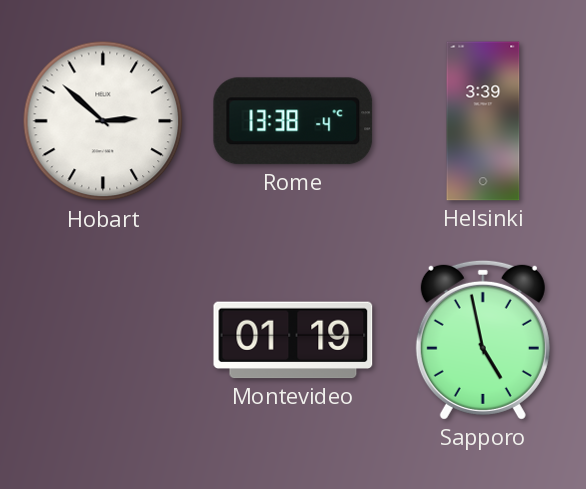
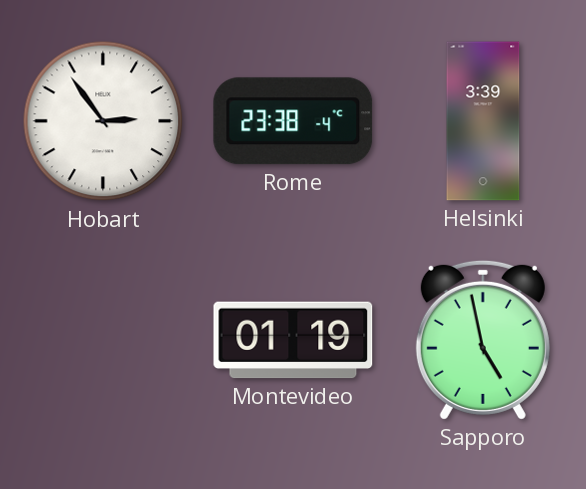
Hobart: 2:52 -> 2:54
Rome: 13:38 -> 23:38
